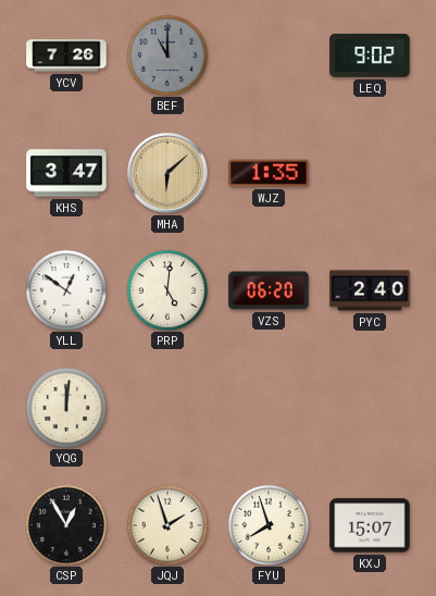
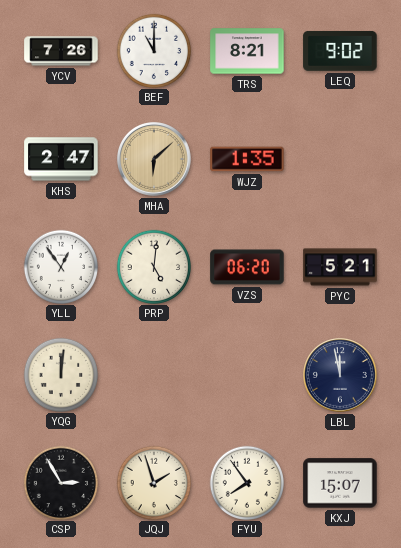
BEF dial: grey -> white
TRS: none -> 8:21
KHS: 3:47 -> 2:47
YLL: 12:51 -> 12:54
PYC: 2:40 -> 5:21
LBL: none -> 11:58
CSP: 12:55 -> 2:55
FYU: 7:57 -> 7:54
